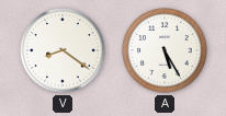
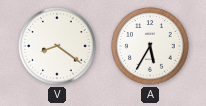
A: 5:25 -> 5:35
